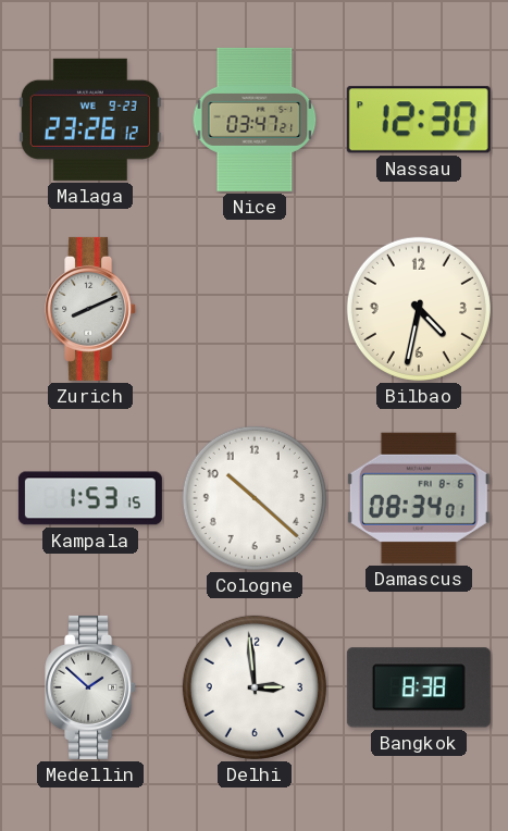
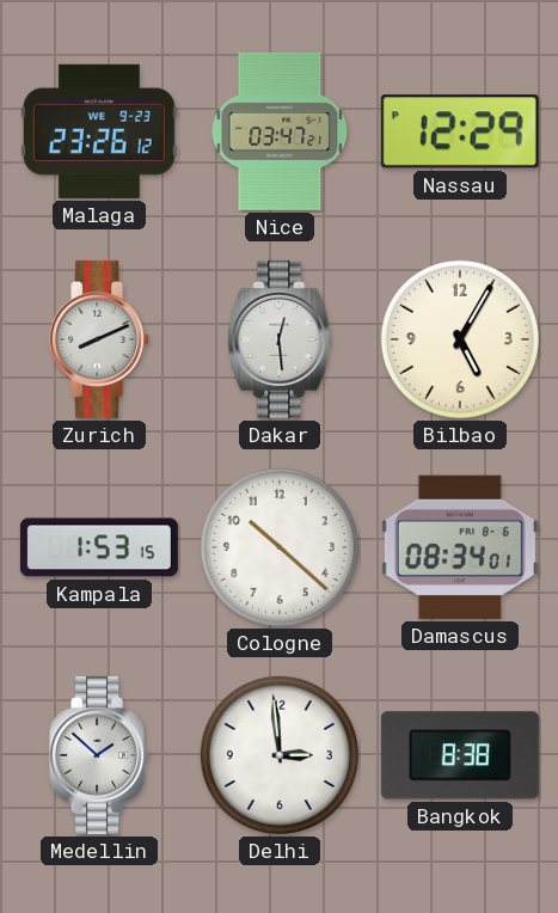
Nassau: 12:30 -> 12:29
Dakar: none -> 12:29
Bilbao: 4:32 -> 5:05
